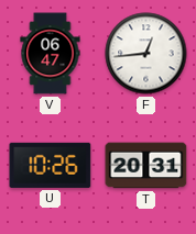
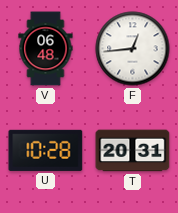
V: 06:47 -> 06:48
U: 10:26 -> 10:28
